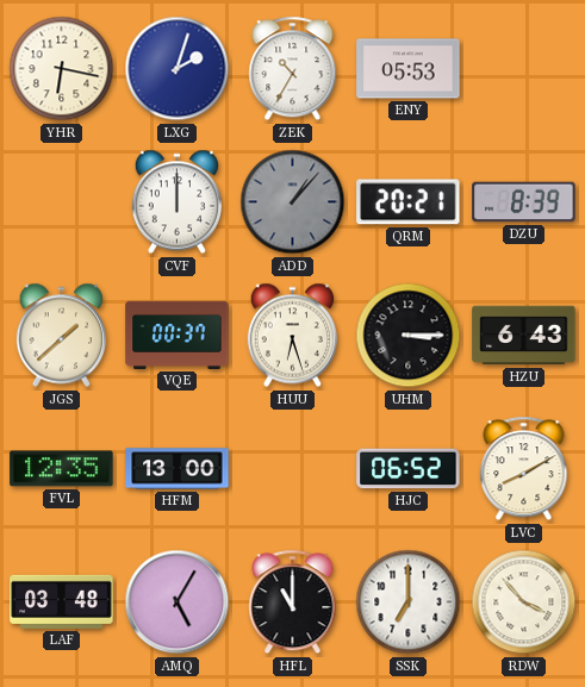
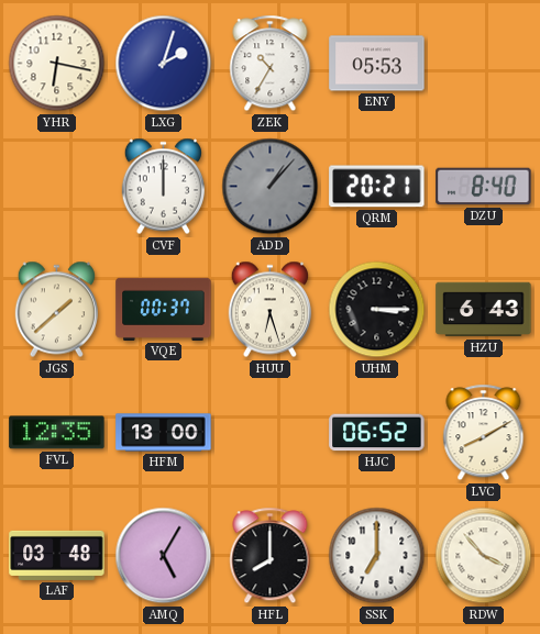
DZU: 8:39 -> 8:40
HFL: 11:00 -> 8:00
